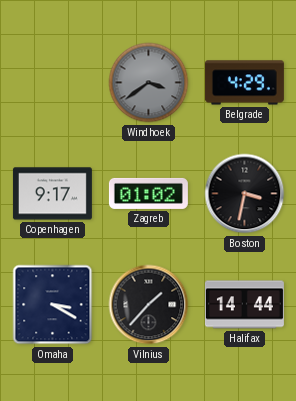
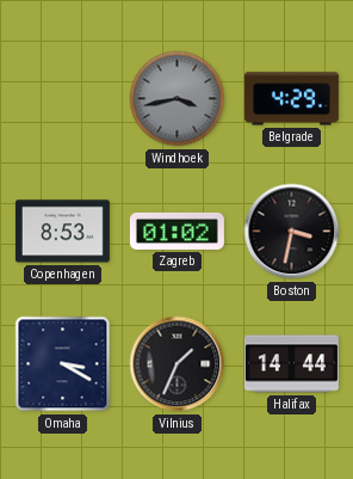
Windhoek: 3:39 -> 3:43
Copenhagen: 9:17 -> 8:53
Vilnius: 1:37 -> 1:34
